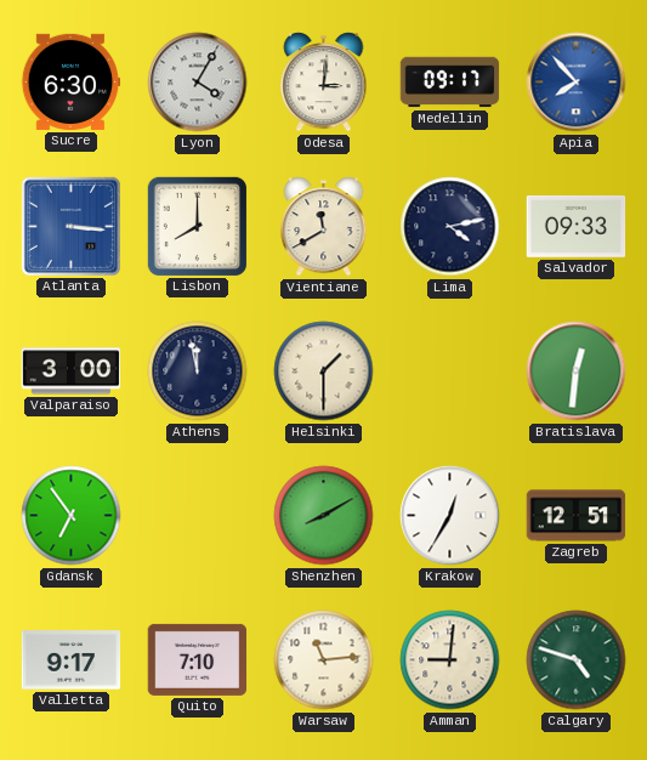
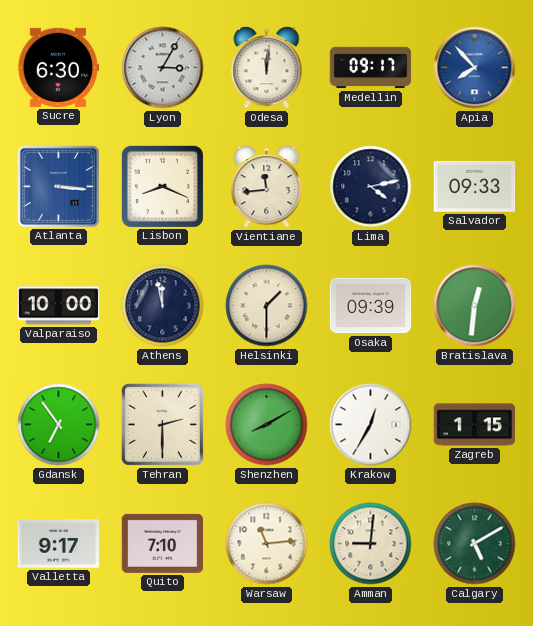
Lyon: 4:05 -> 3:05
Odesa: 3:01 -> 12:01
Lisbon: 8:00 -> 8:19
Vientiane: 11:40 -> 11:44
Valparaiso: 3:00 -> 10:00
Osaka: none -> 09:39
Tehran: none -> 2:30
Zagreb: 12:51 -> 1:15
Calgary: 4:48 -> 5:10
